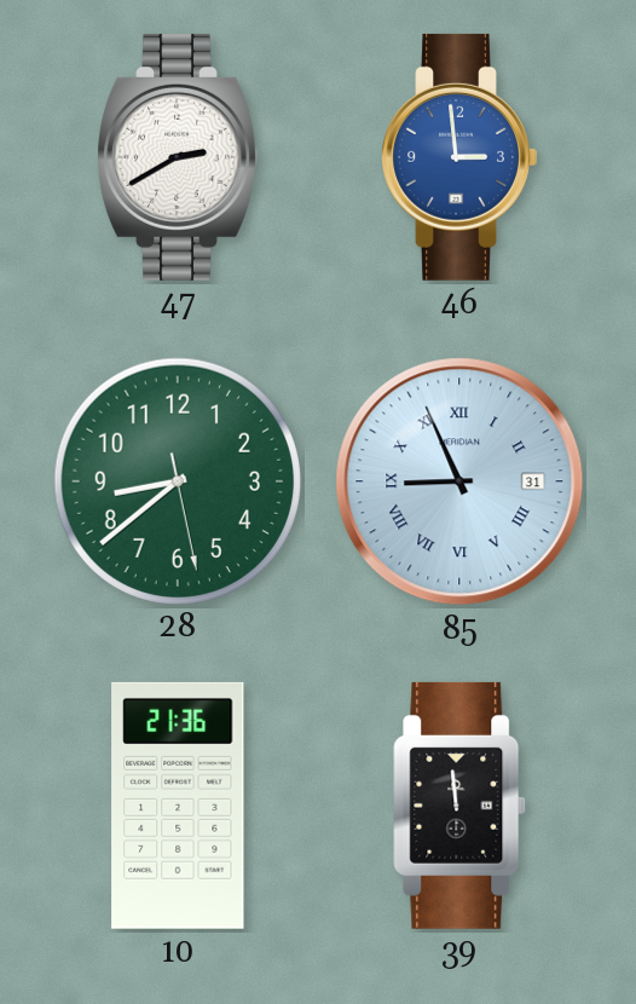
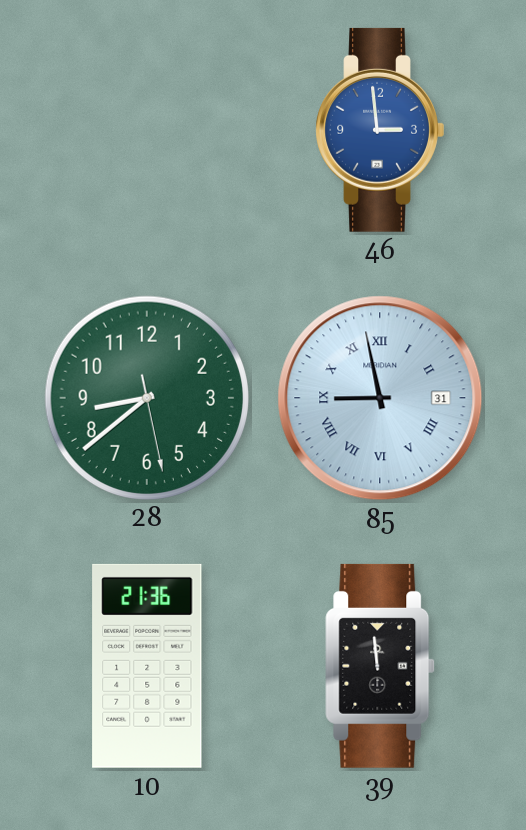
47: 2:40 -> none
85: 8:56 -> 8:58
